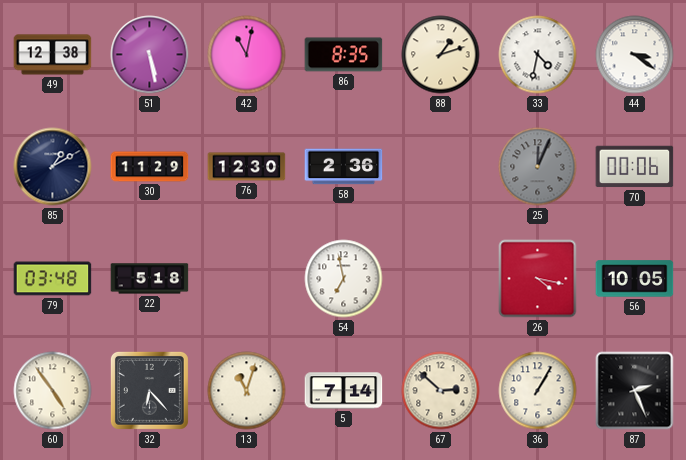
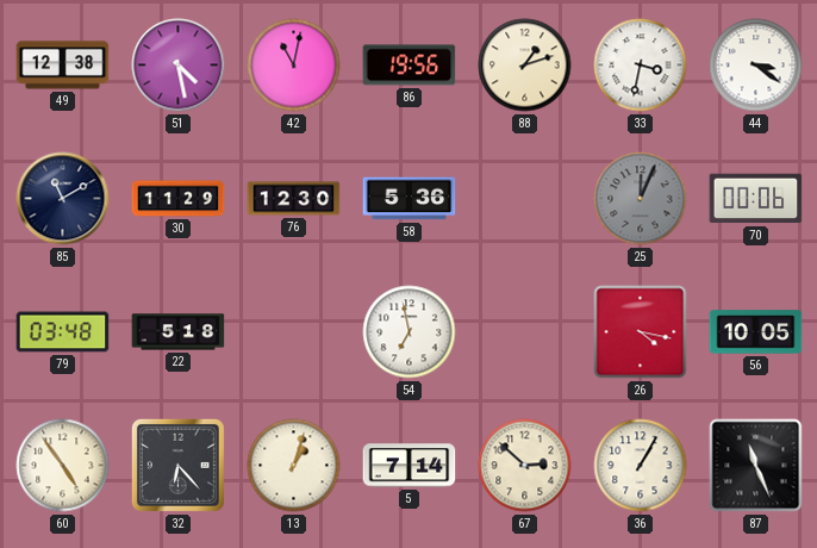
51: 5:28 -> 4:28
86: 8:35 -> 19:56
33: 4:32 -> 3:32
85: 1:10 -> 11:10
58: 2:36 -> 5:36
13: 11:03 -> 1:03
87: 2:26 -> 11:26
